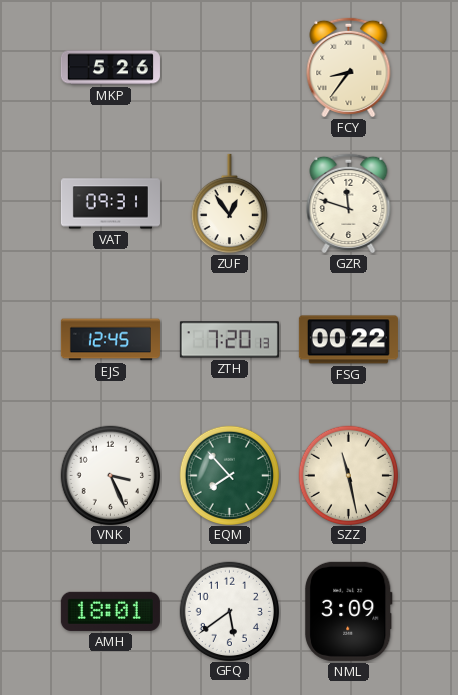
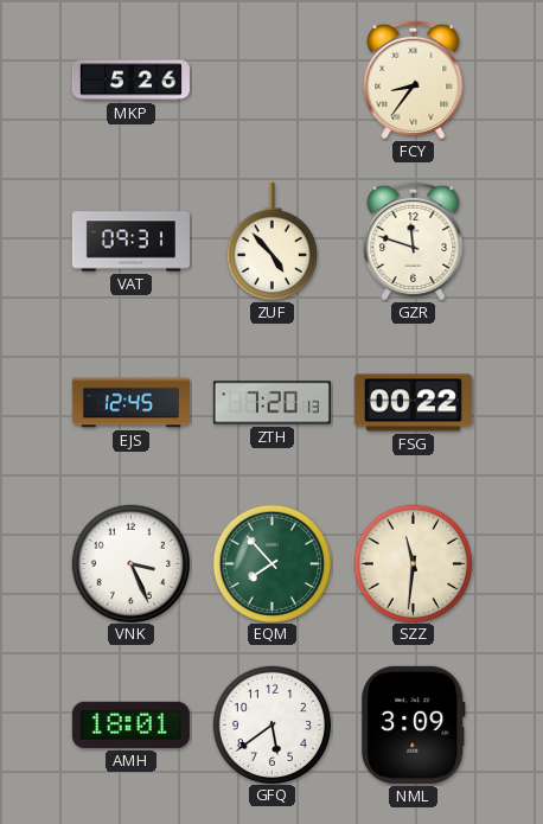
ZUF: 12:54 -> 4:53
SZZ: 11:28 -> 11:31
